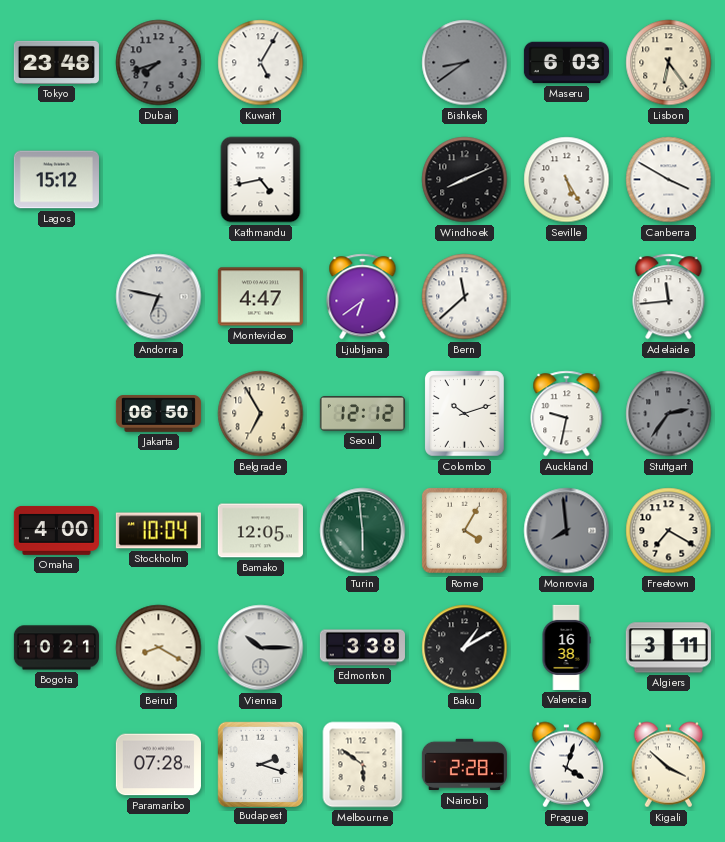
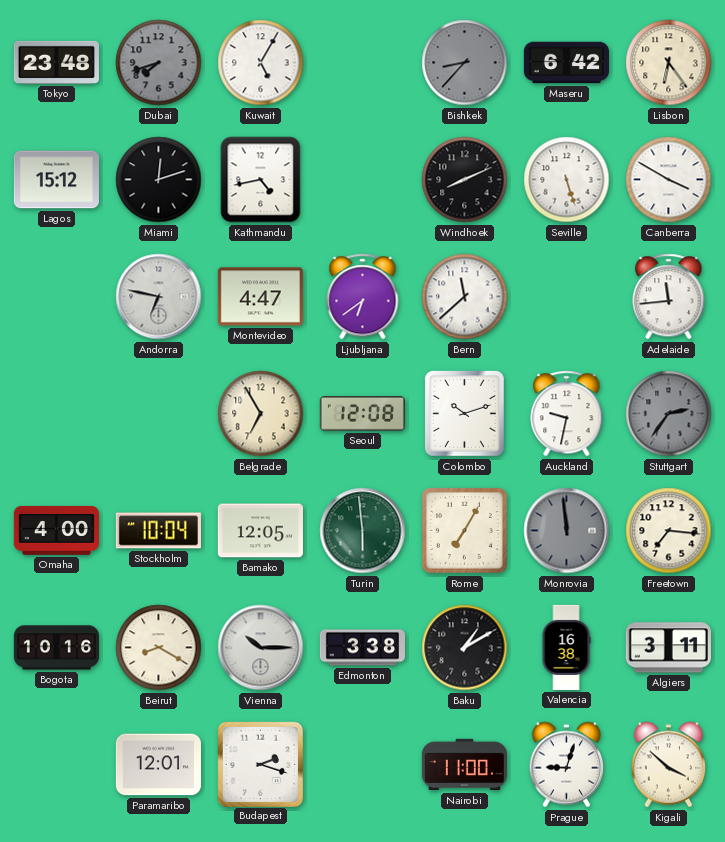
Bishkek: 8:39 -> 8:37
Maseru: 6:03 -> 6:42
Miami: none -> 12:12
Seville: 5:25 -> 5:27
Jakarta: 06:50 -> none
Seoul: 12:12 -> 12:08
Rome: 4:05 -> 7:05
Monrovia: 7:59 -> 11:59
Freetown: 7:20 -> 7:16
Bogota: 10:21 -> 10:16
Paramaribo: 07:28 -> 12:01
Melbourne: 5:51 -> none
Nairobi: 2:28 -> 11:00
Prague: 4:03 -> 9:03
